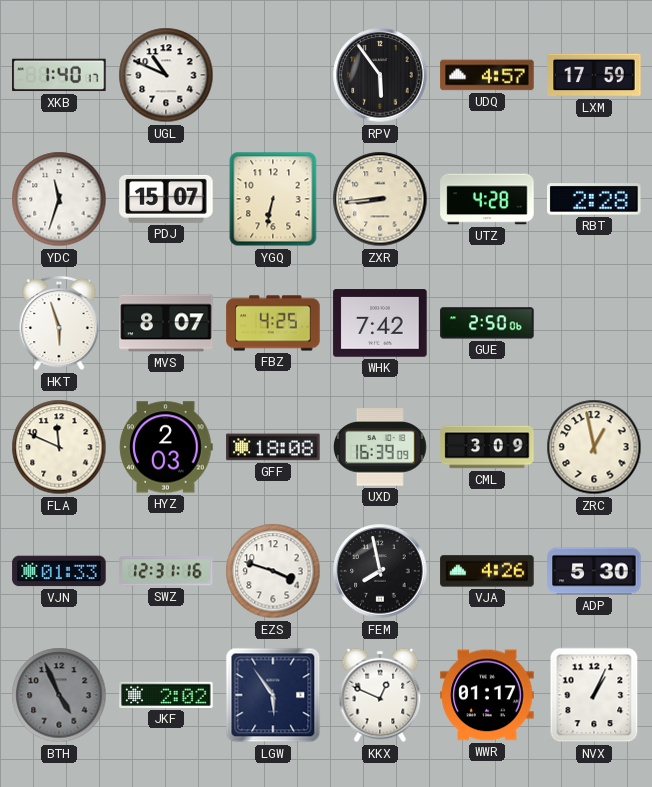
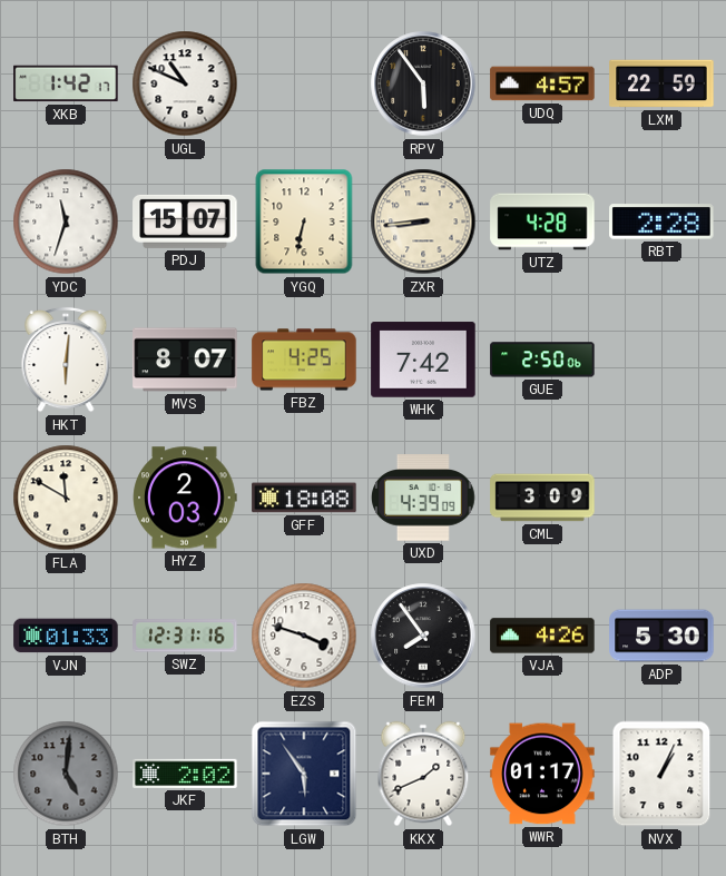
XKB: 1:40 -> 1:42
LXM: 17:59 -> 22:59
HKT: 5:57 -> 6:01
FLA: 11:49 -> 11:50
UXD: 16:39 -> 4:39
ZRC: 12:58 -> none
FEM: 7:58 -> 7:54
BTH: 4:56 -> 5:01
KKX: 12:49 -> 1:41
